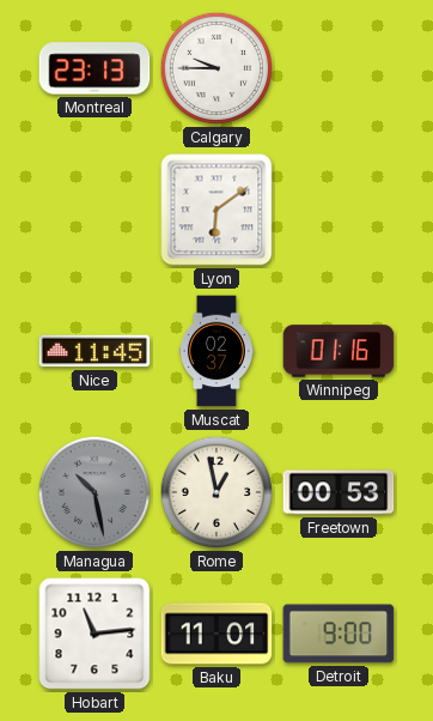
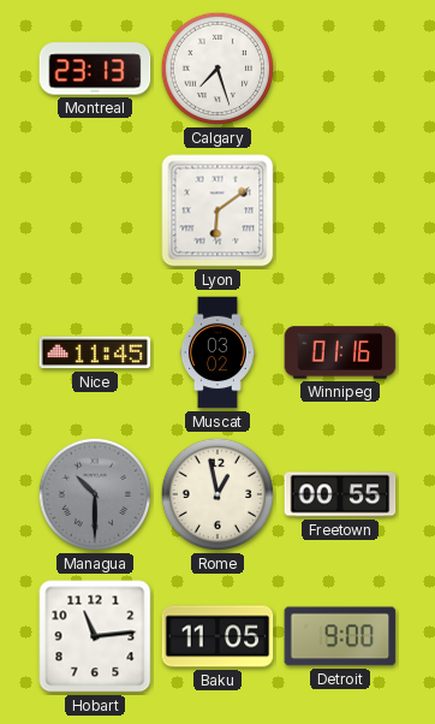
Calgary: 9:45 -> 7:27
Muscat: 02:37 -> 03:02
Managua: 10:28 -> 10:30
Freetown: 00:53 -> 00:55
Baku: 11:01 -> 11:05
